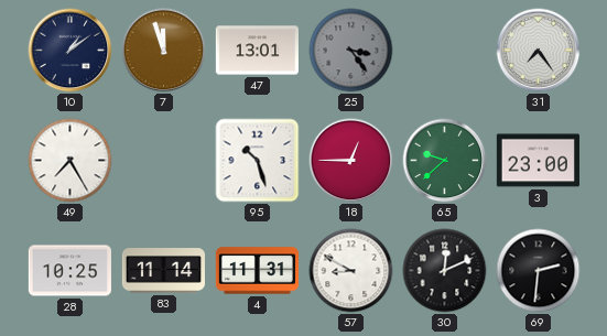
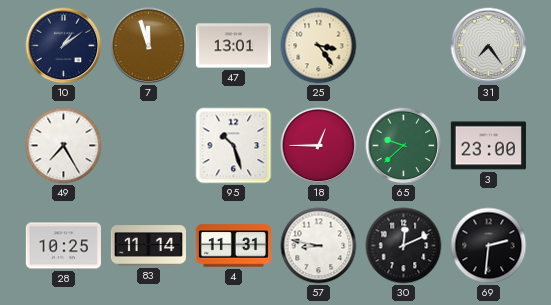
25 dial: grey -> cream
57: 8:50 -> 8:47
